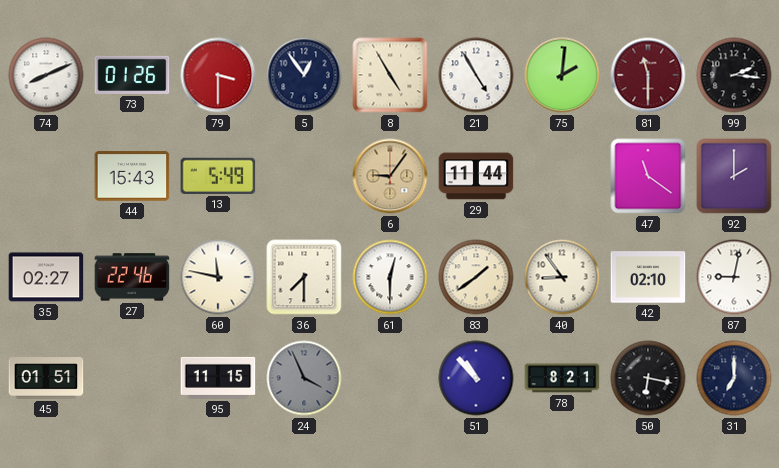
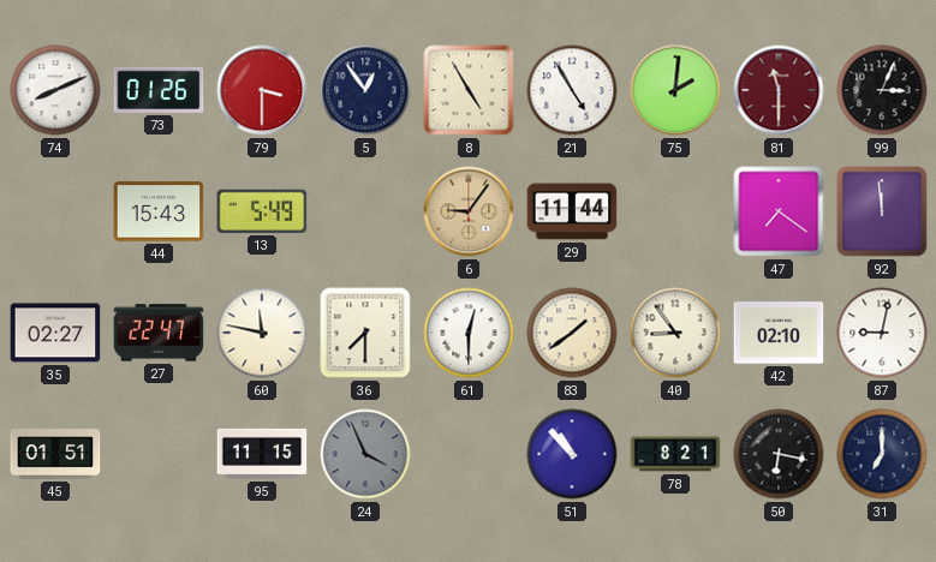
99: 2:16 -> 3:04
47: 11:21 -> 7:21
92: 2:00 -> 11:59
27: 22:46 -> 22:47
